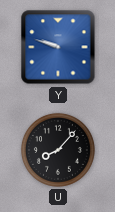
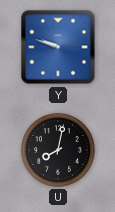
U: 8:07 -> 8:02
